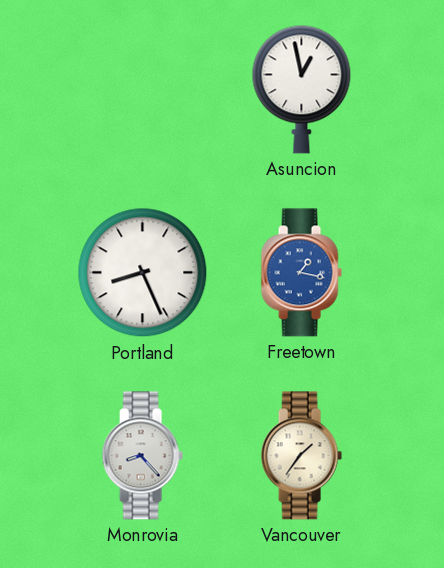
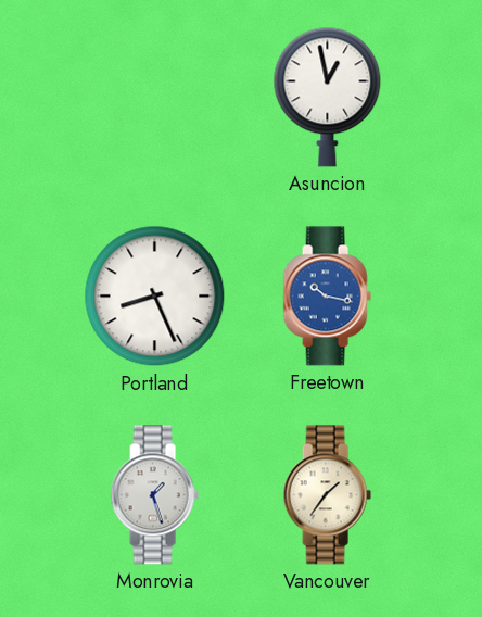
Freetown: 1:17 -> 10:17
Monrovia: 8:23 -> 1:27
